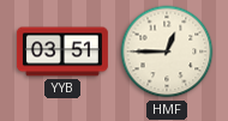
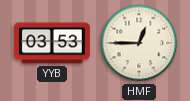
YYB: 03:51 -> 03:53
